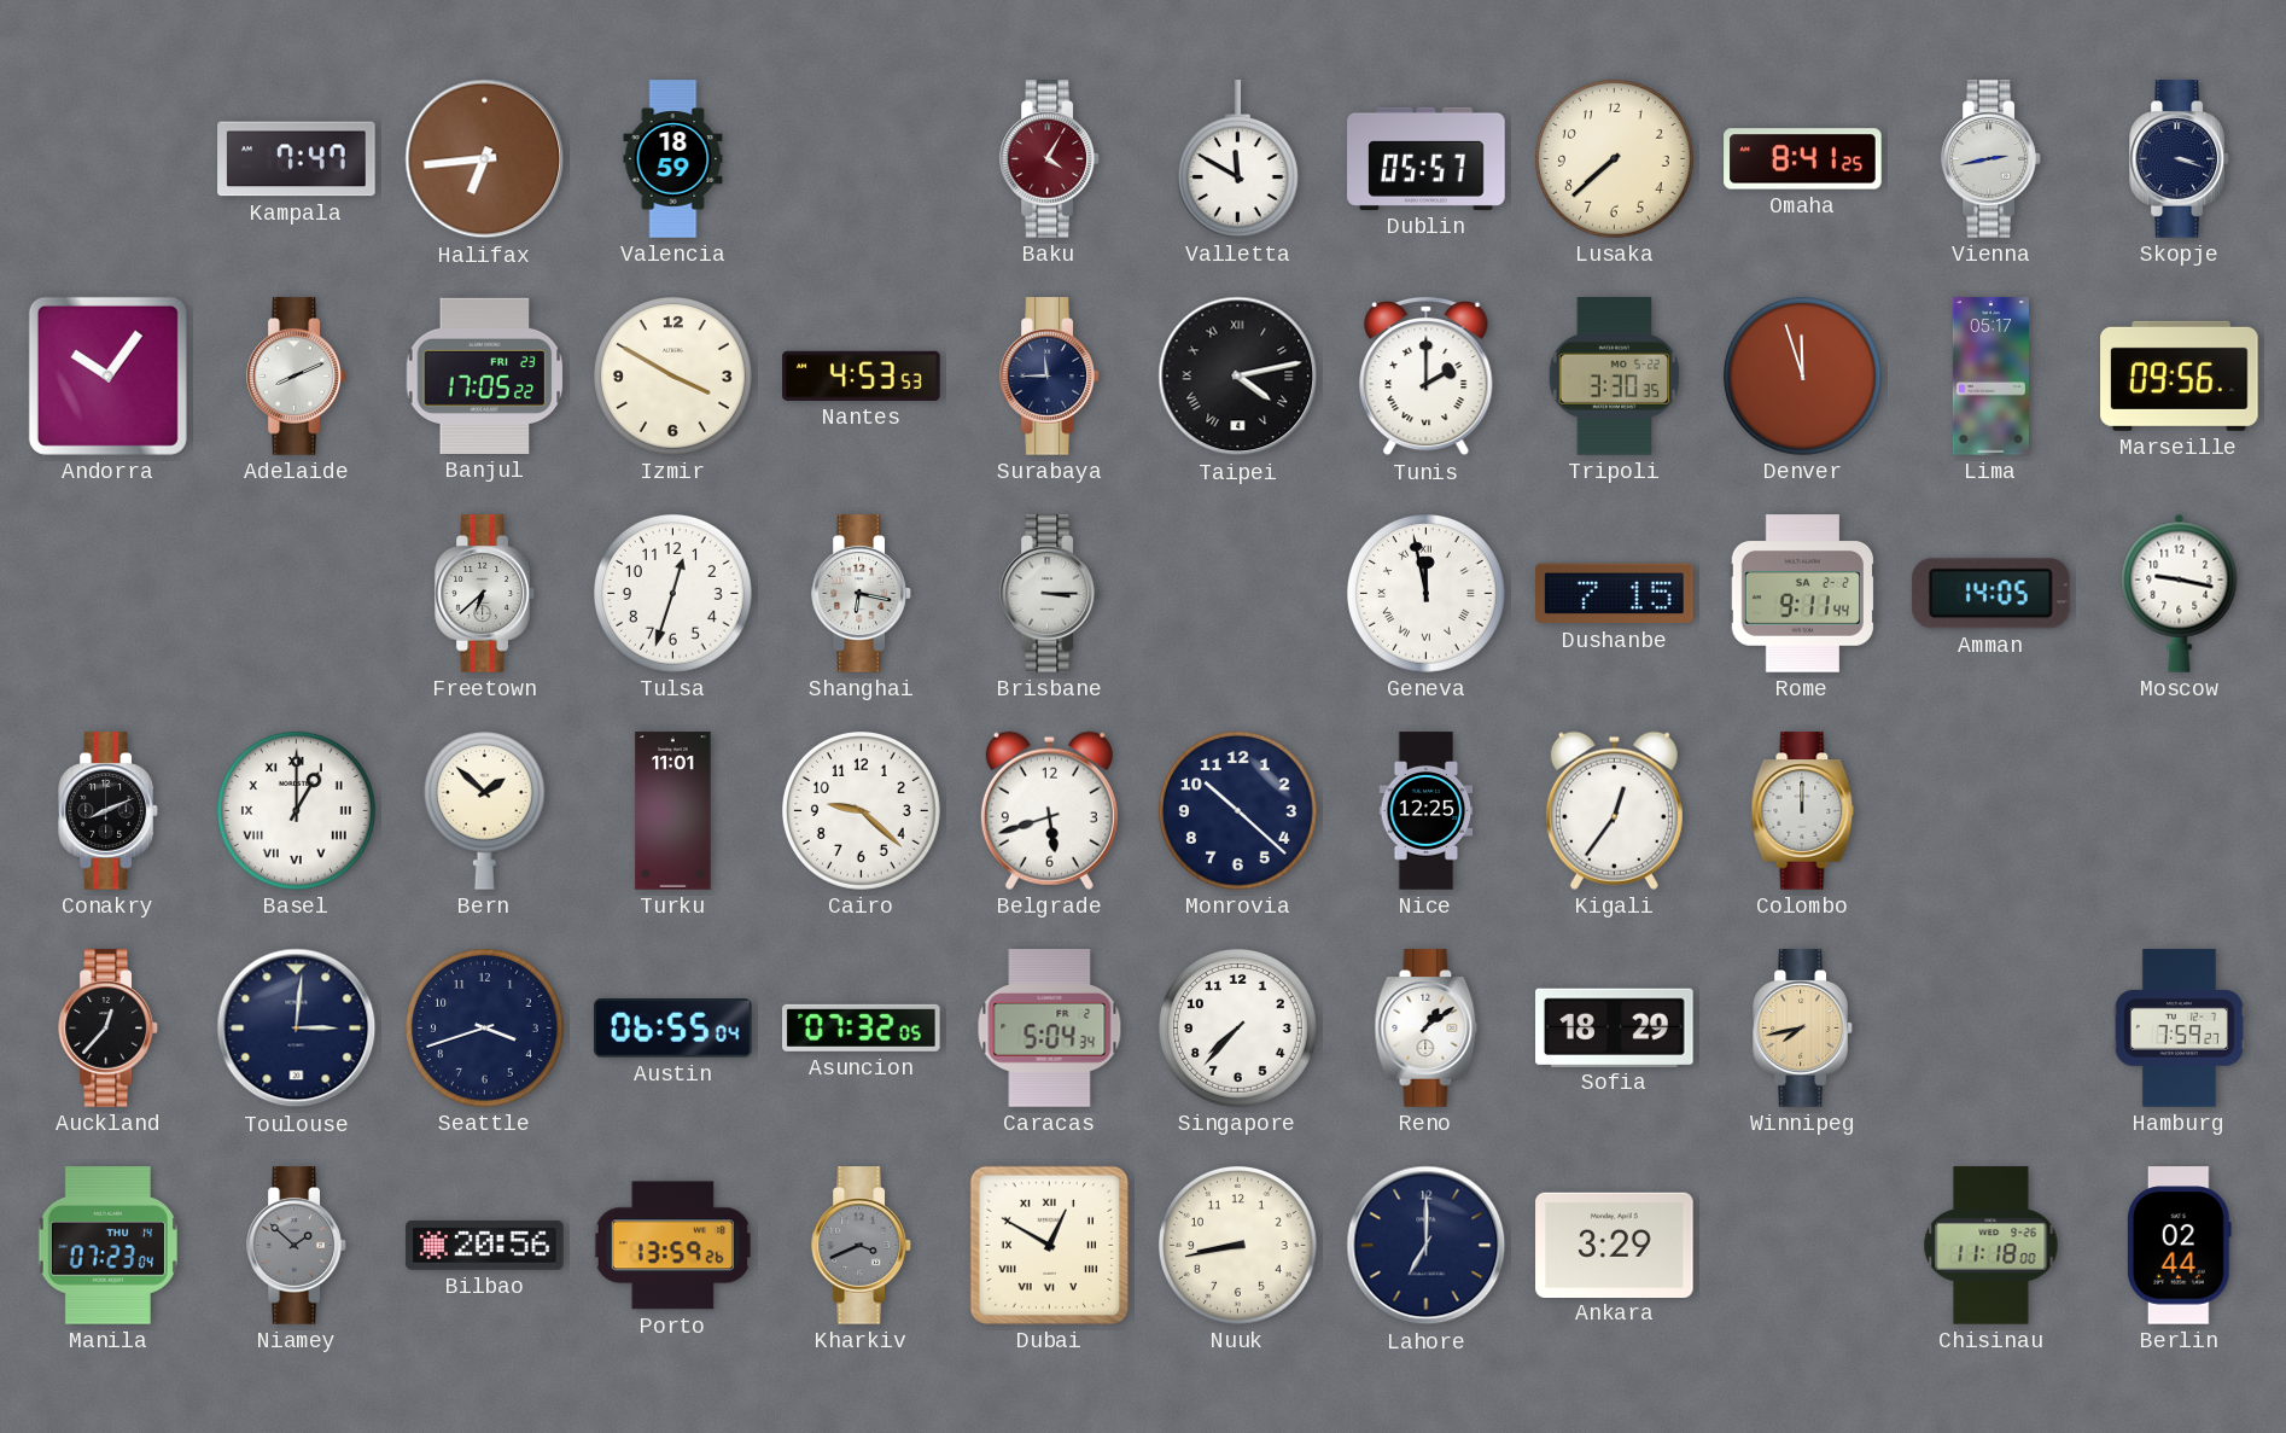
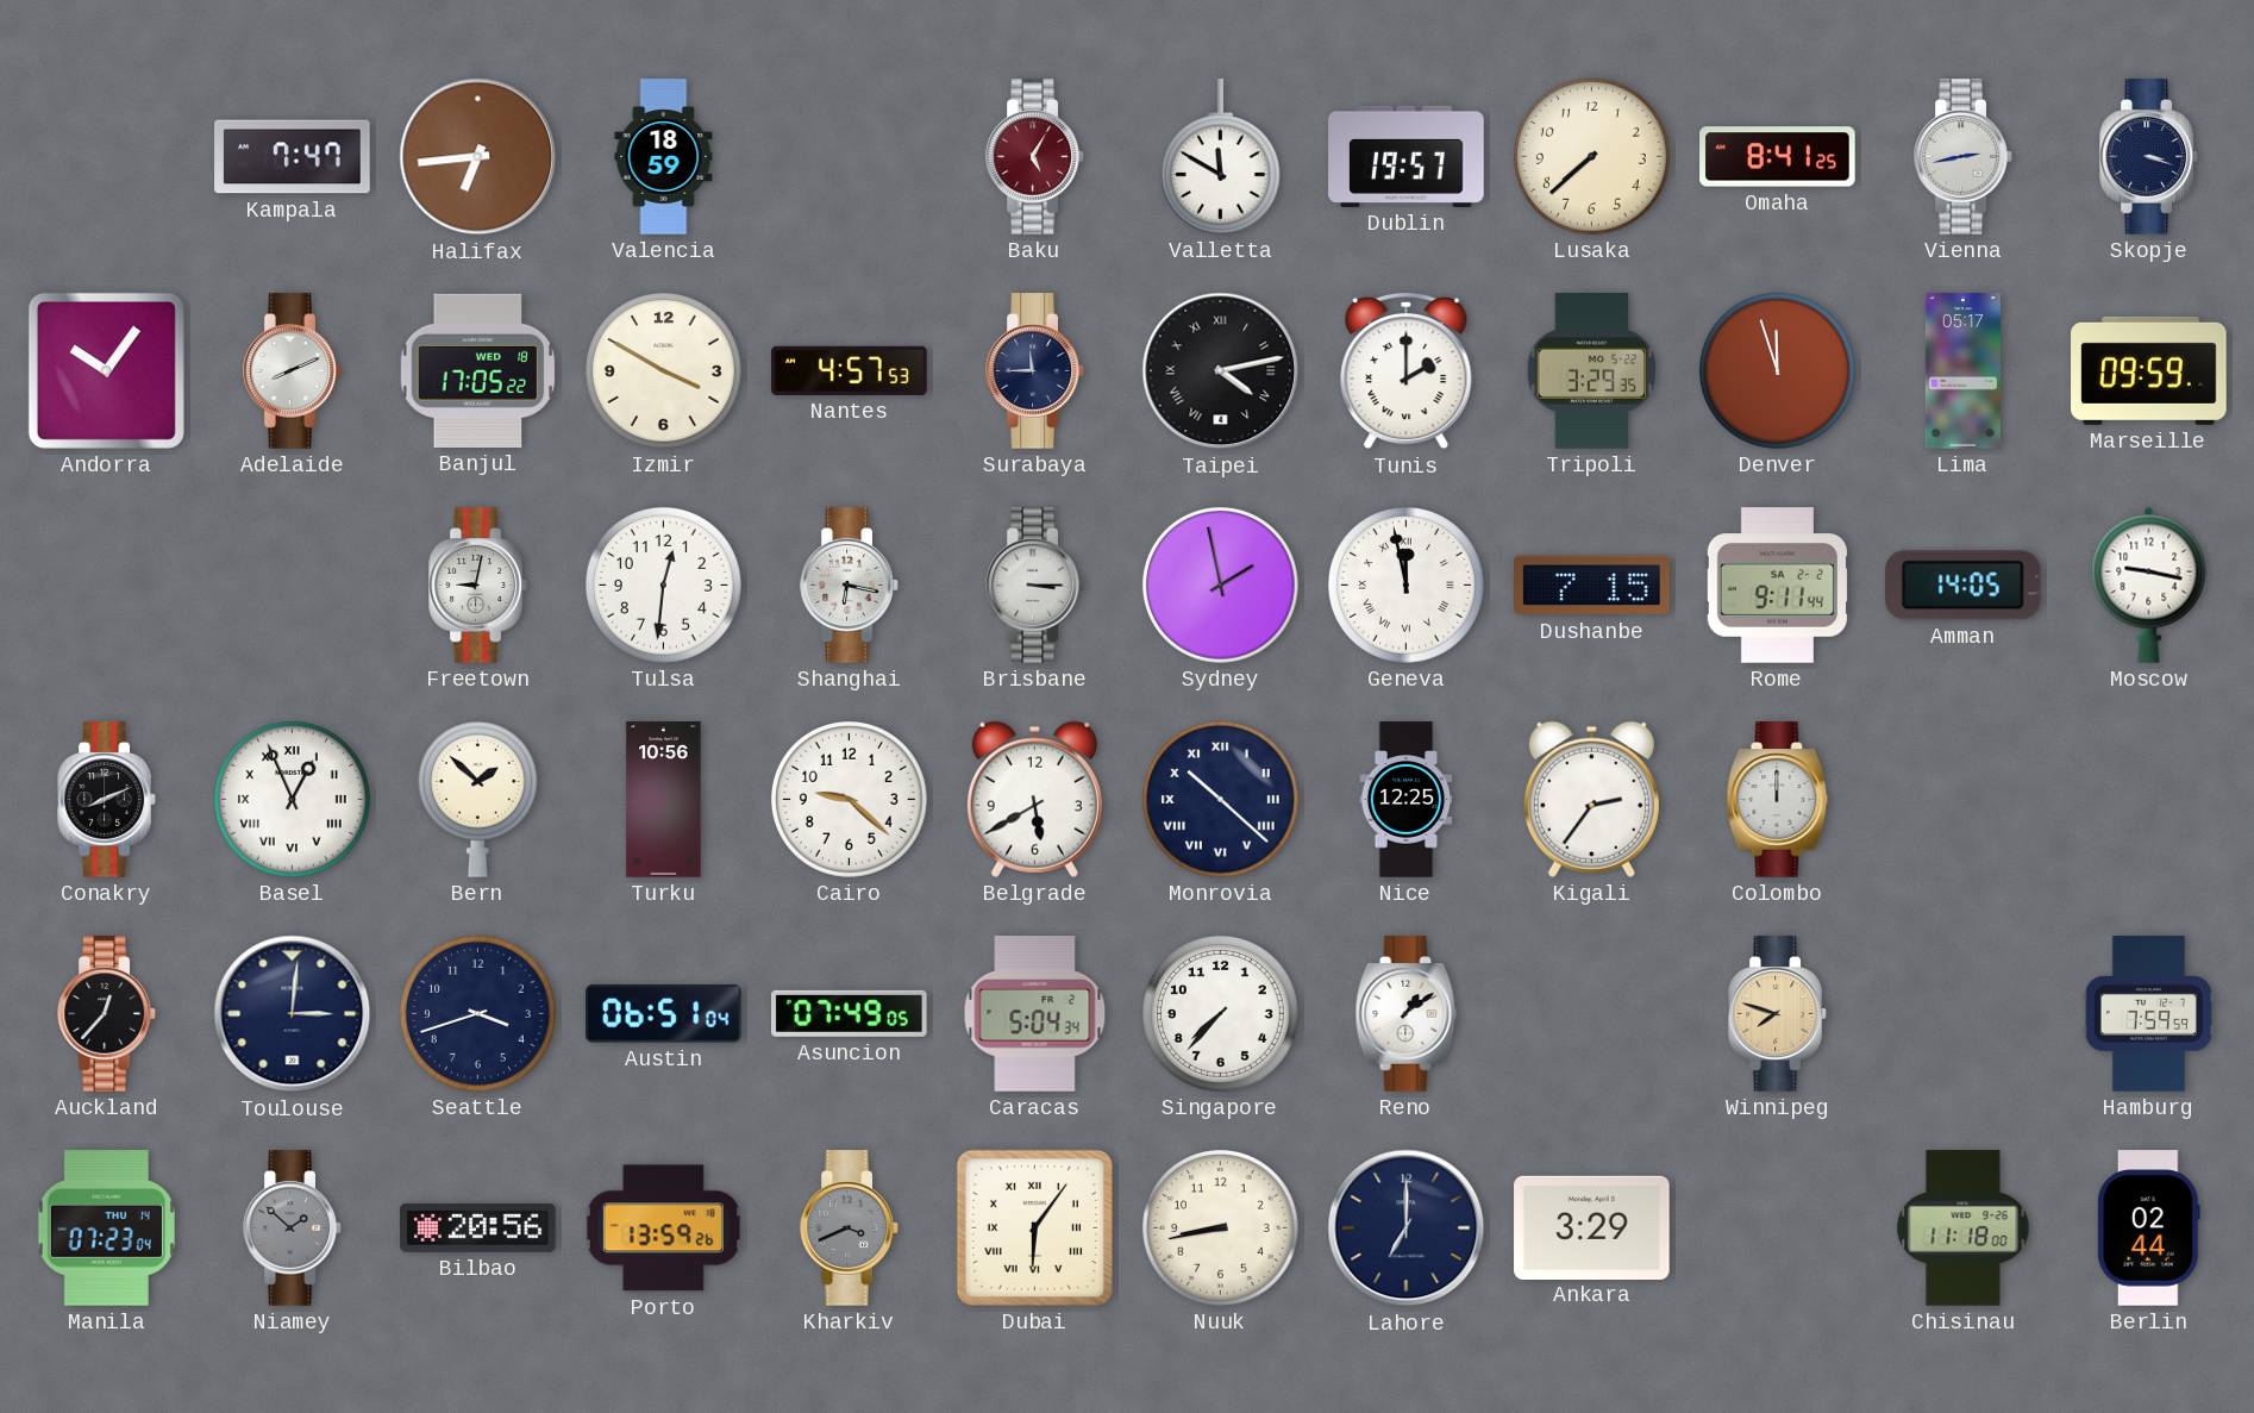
Baku: 4:05 -> 5:05
Dublin: 05:57 -> 19:57
Banjul date: FRI 23 -> WED 18
Nantes: 4:53 -> 4:57
Tripoli: 3:30 -> 3:29
Marseille: 09:56 -> 09:59
Freetown: 6:38 -> 9:02
Tulsa: 12:33 -> 12:31
Sydney: none -> 1:58
Basel: 1:00 -> 12:56
Turku: 11:01 -> 10:56
Belgrade: 5:42 -> 5:40
Monrovia numerals: Arabic -> Roman
Kigali: 12:36 -> 2:36
Austin: 06:55 -> 06:51
Asuncion: 07:32 -> 07:49
Sofia: 18:29 -> none
Winnipeg: 7:43 -> 7:48
Hamburg: 7:59:27 -> 7:59:59
Dubai: 12:50 -> 6:06
